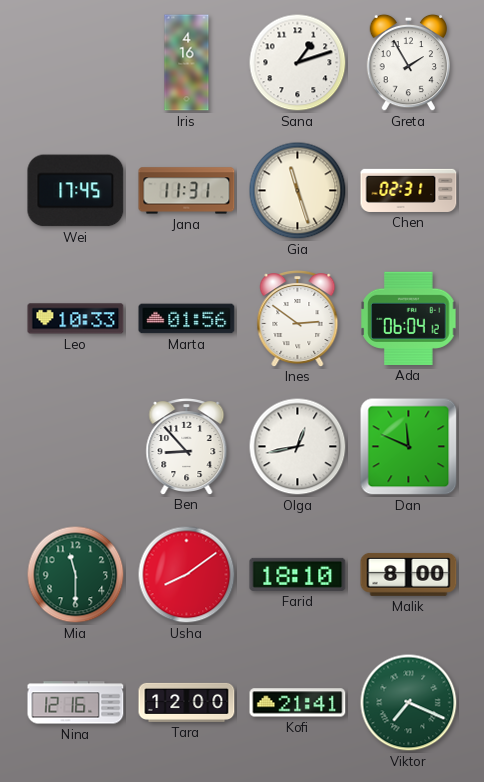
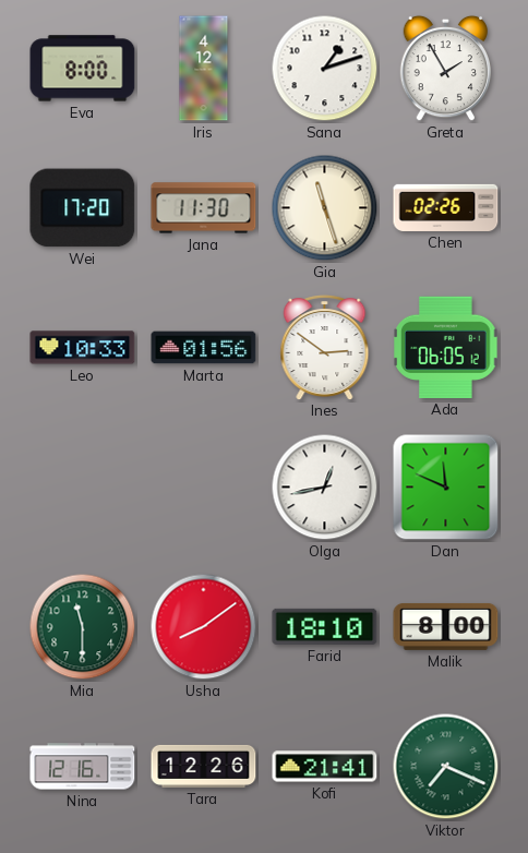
Eva: none -> 8:00
Iris: 4:16 -> 4:12
Wei: 17:45 -> 17:20
Jana: 11:31 -> 11:30
Chen: 02:31 -> 02:26
Ada: 06:04 -> 06:05
Ben: 8:53 -> none
Tara: 12:00 -> 12:26
